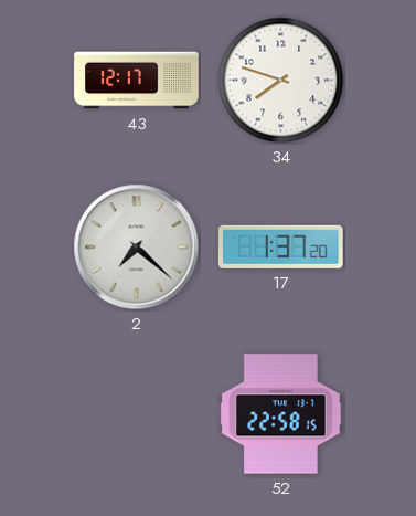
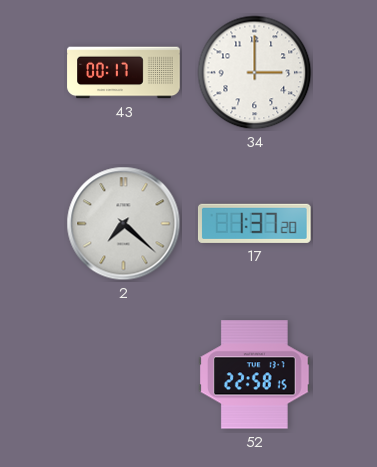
43: 12:17 -> 00:17
34: 7:48 -> 3:00
